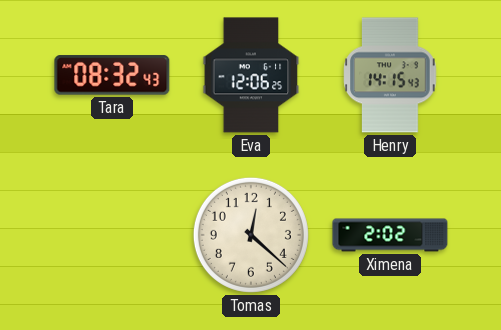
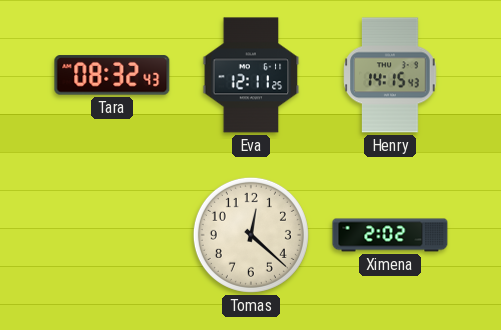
Eva: 12:06 -> 12:11
